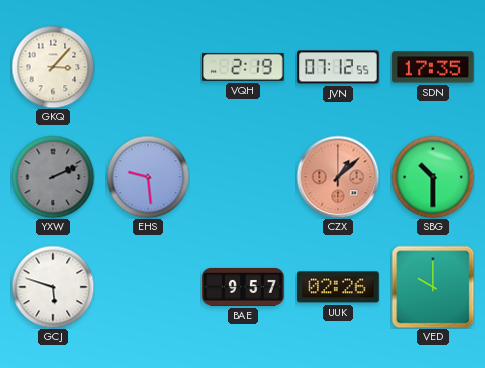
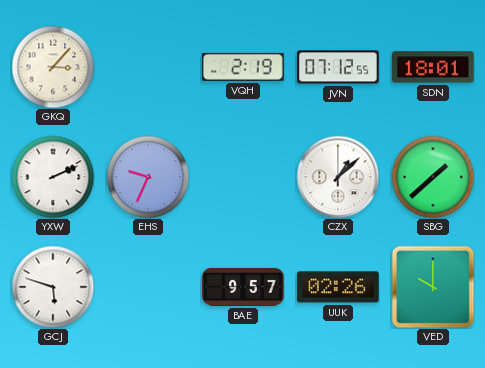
SDN: 17:35 -> 18:01
YXW dial: grey -> white
EHS: 9:29 -> 9:34
CZX dial: salmon -> white
SBG: 10:30 -> 1:38
